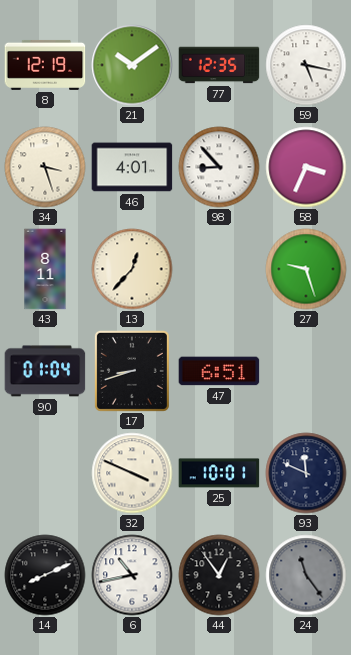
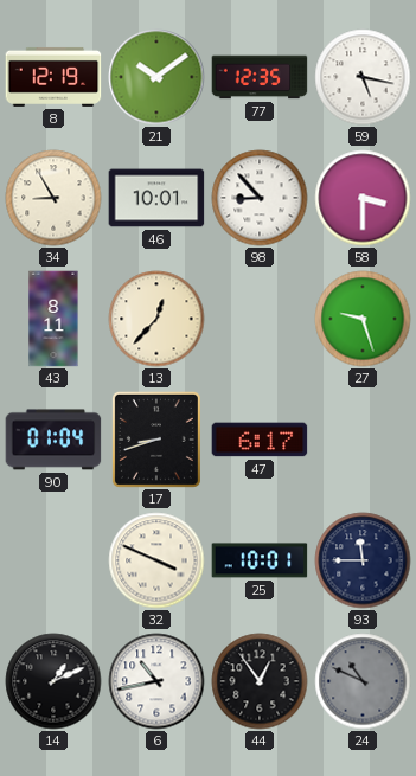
34: 3:27 -> 8:55
46: 4:01 -> 10:01
58: 3:34 -> 3:30
47: 6:51 -> 6:17
93: 11:49 -> 11:45
14: 8:11 -> 1:11
24: 11:24 -> 10:49
